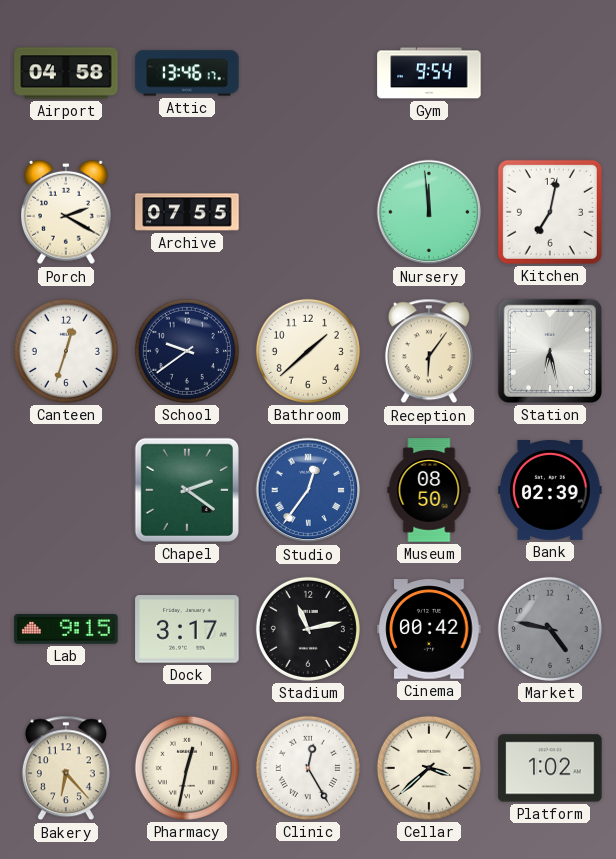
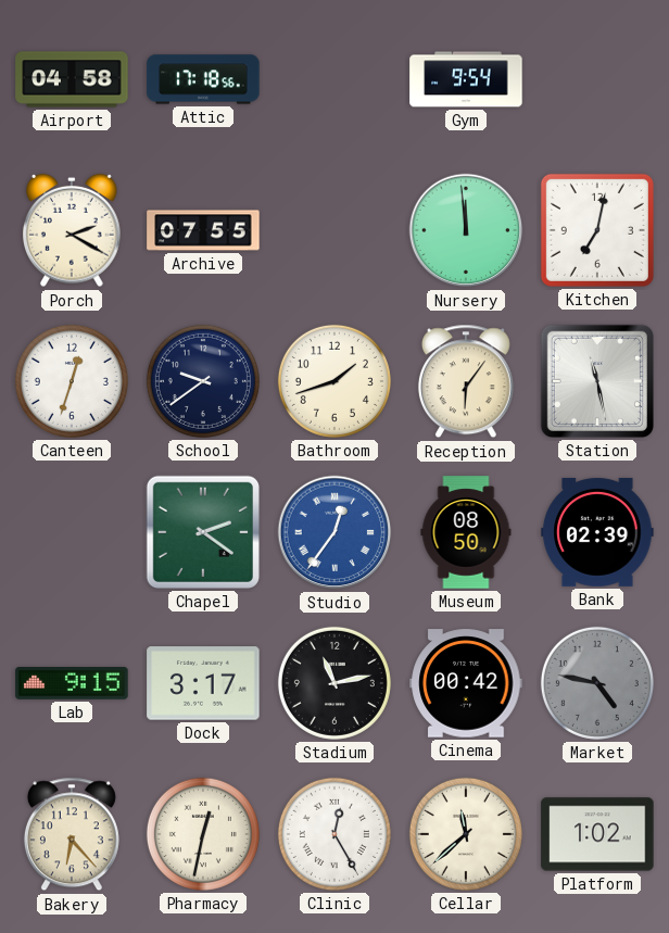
Attic: 13:46 -> 17:18
Bathroom: 1:38 -> 1:42
Station: 6:28 -> 11:28
Cellar: 3:38 -> 11:38
